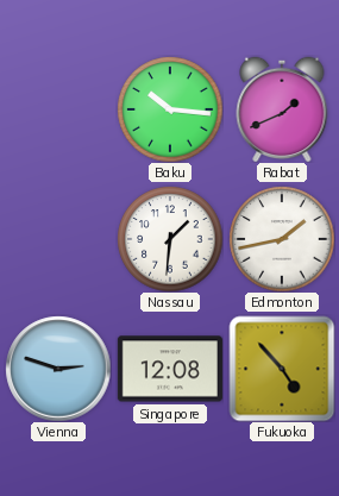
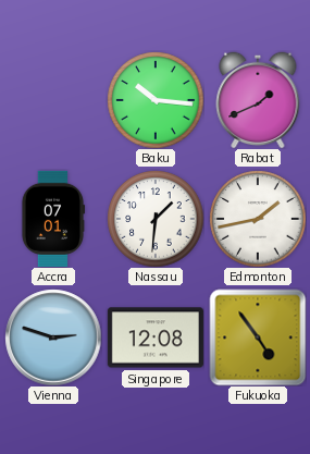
Accra: none -> 07:01
Fukuoka: 4:53 -> 4:54
